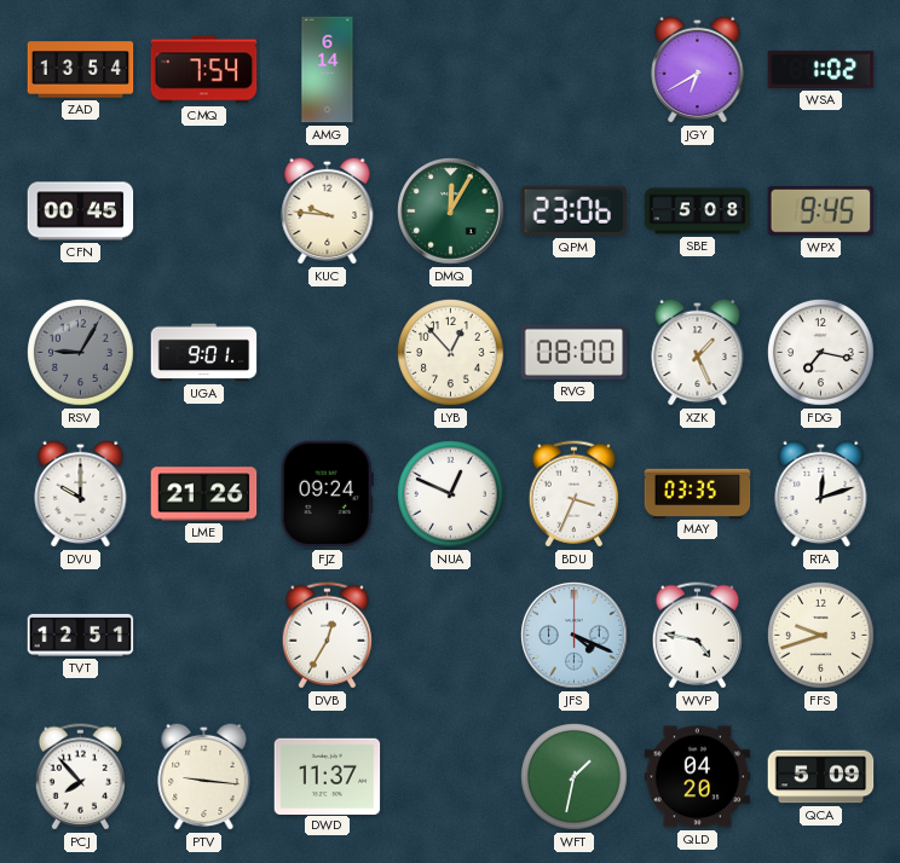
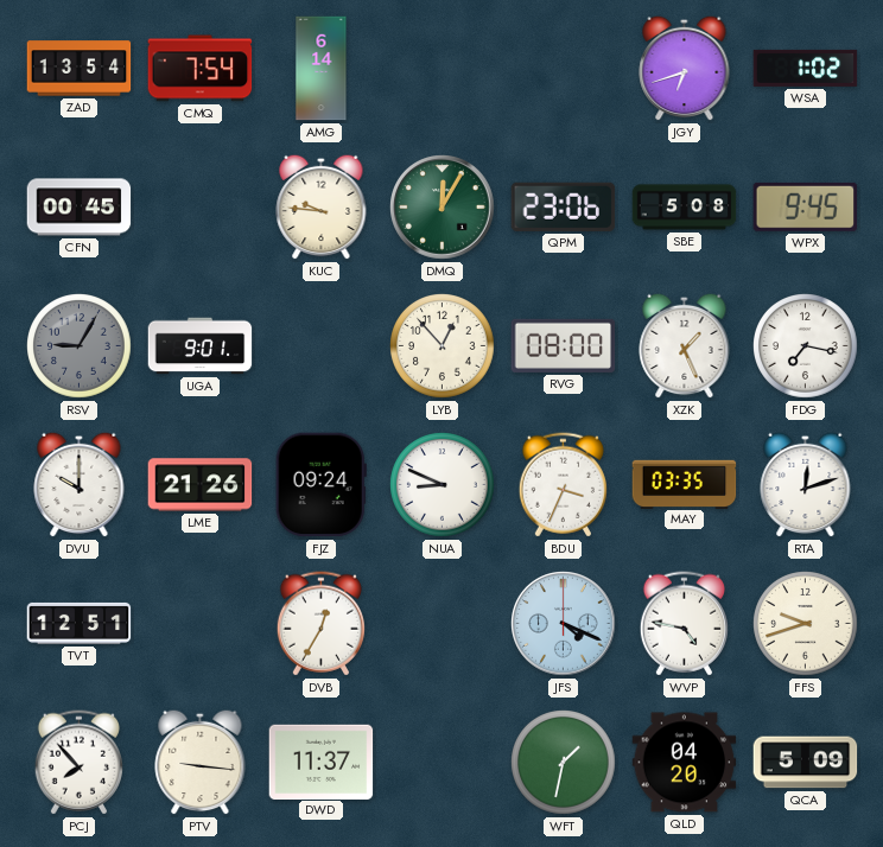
JGY: 6:40 -> 6:42
NUA: 12:49 -> 8:49
